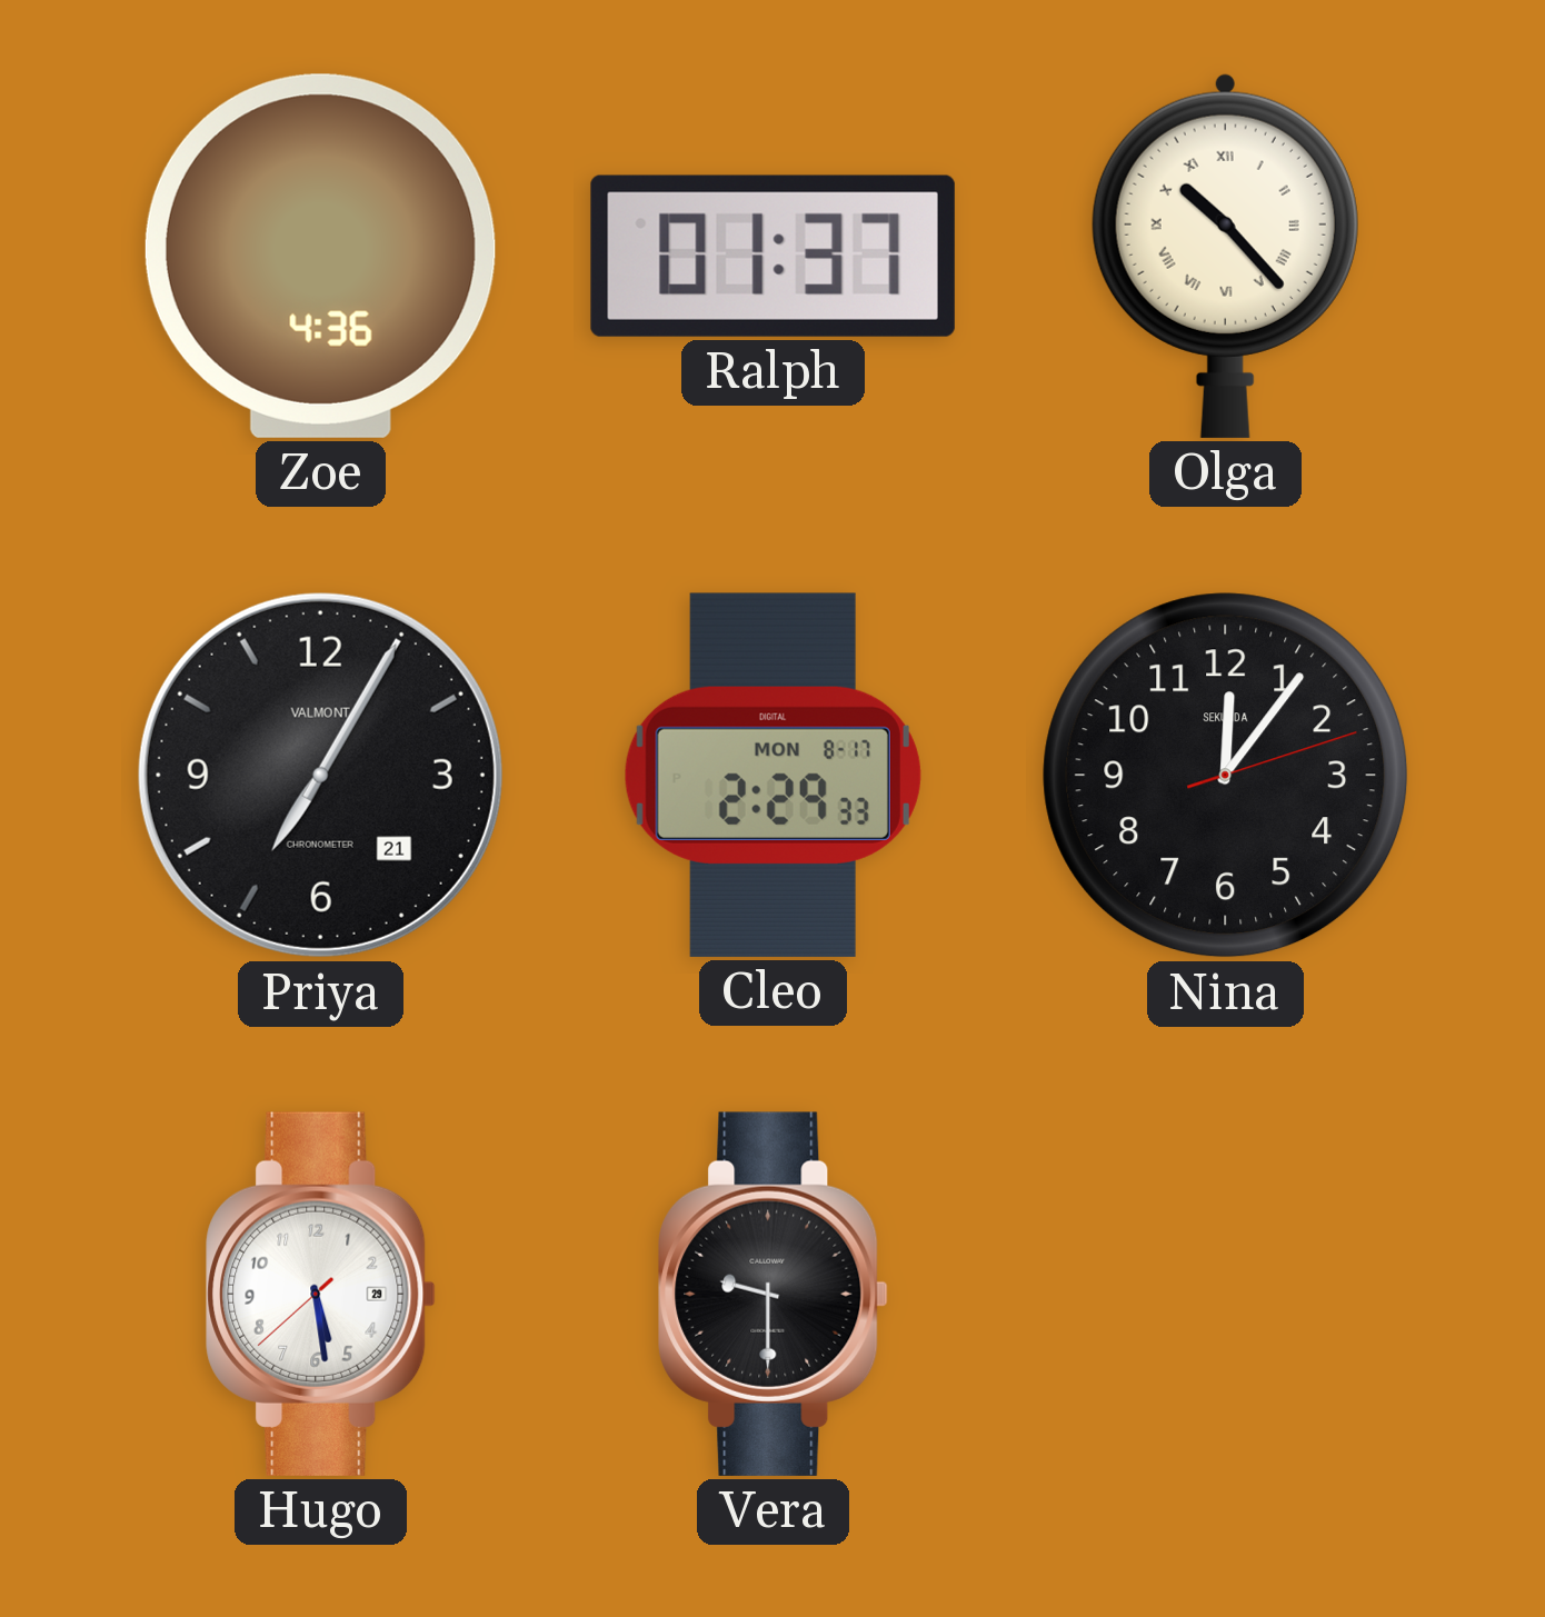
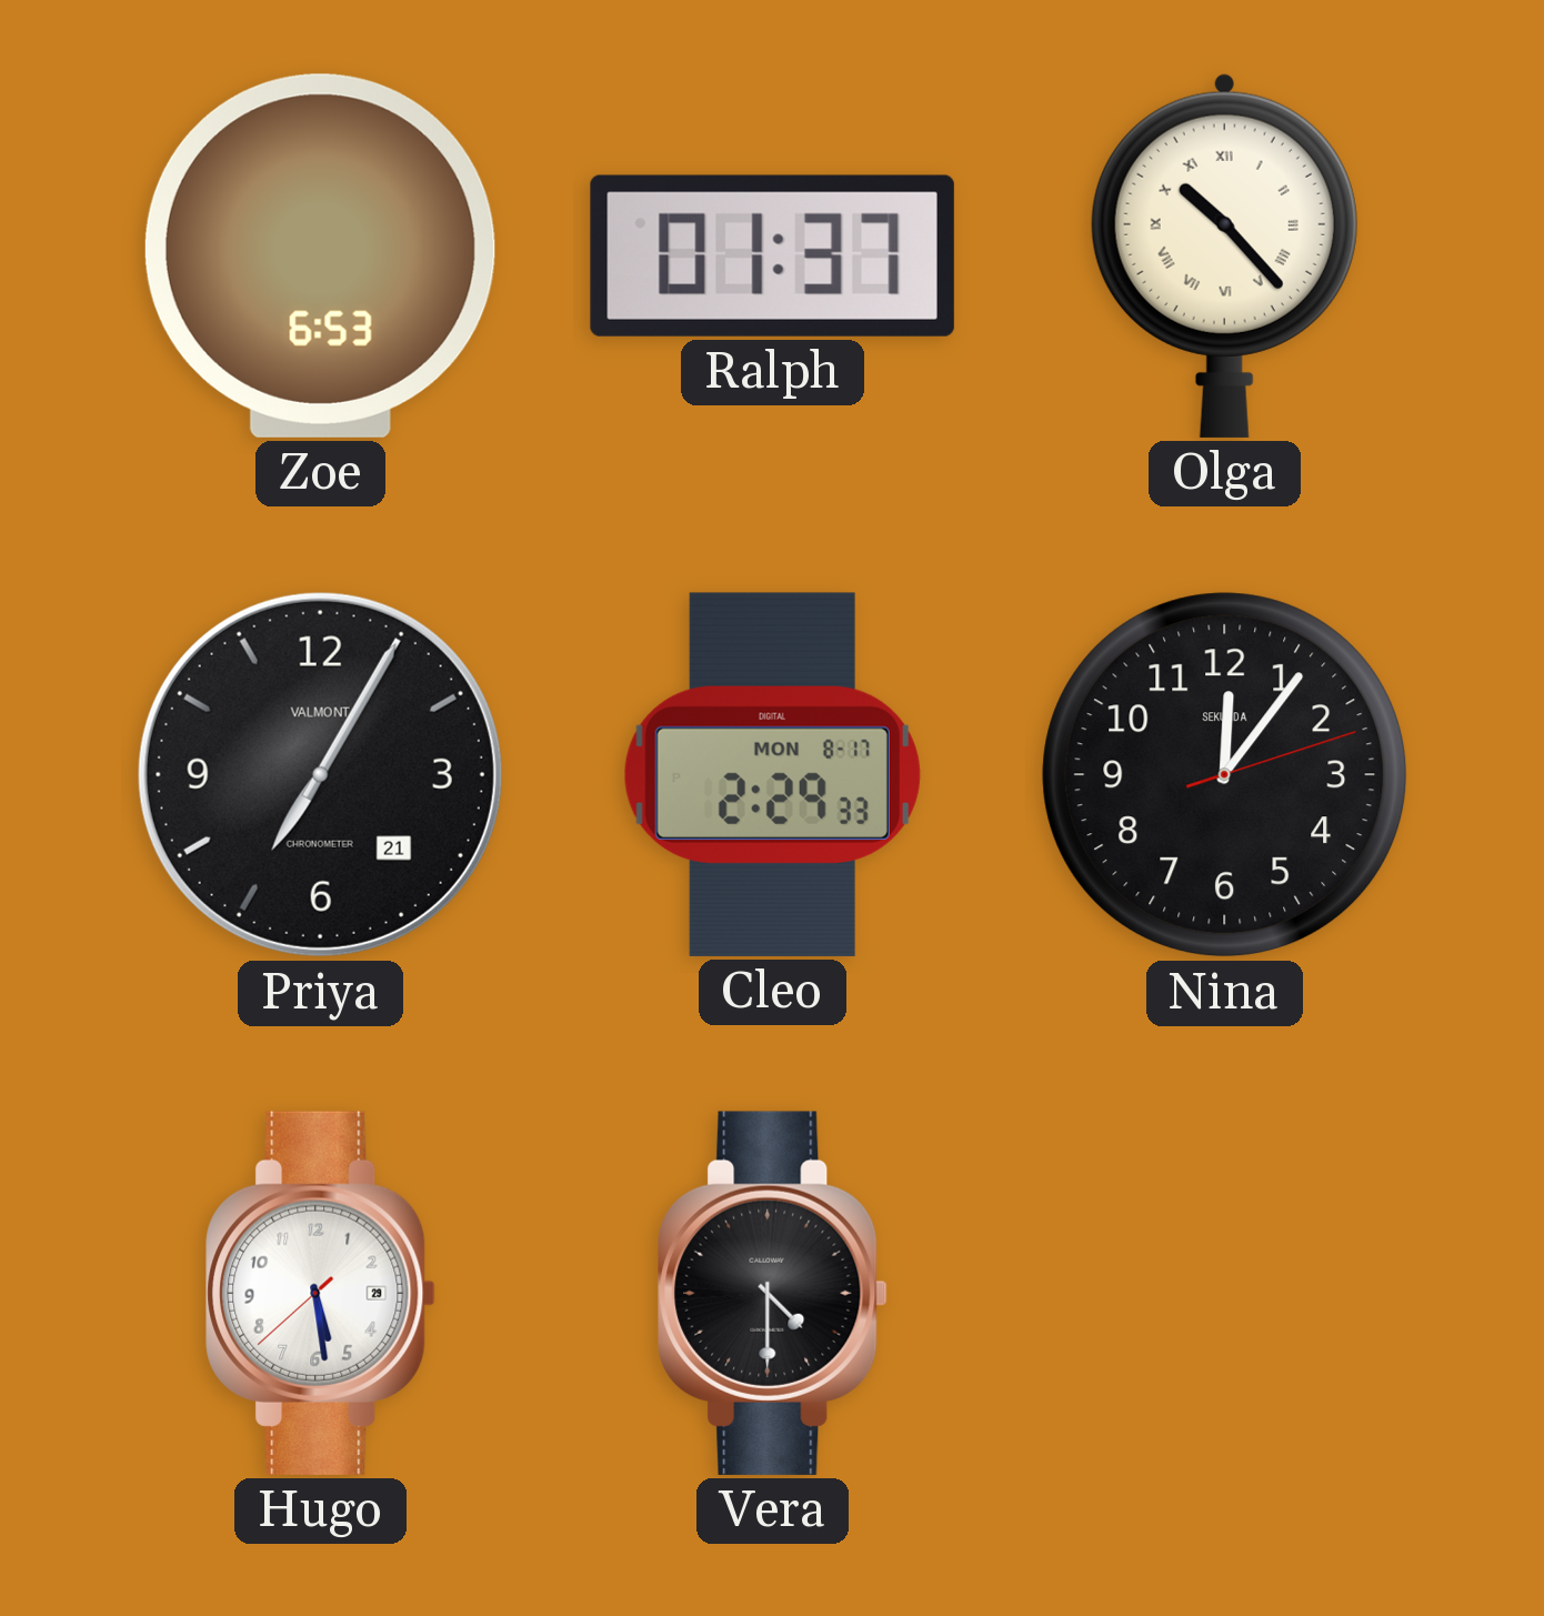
Zoe: 4:36 -> 6:53
Vera: 9:30 -> 4:30
